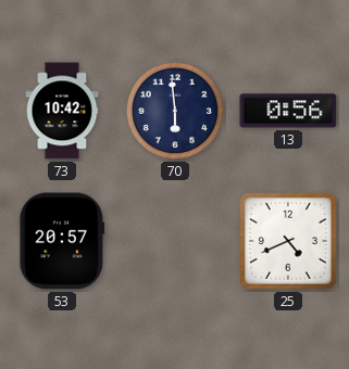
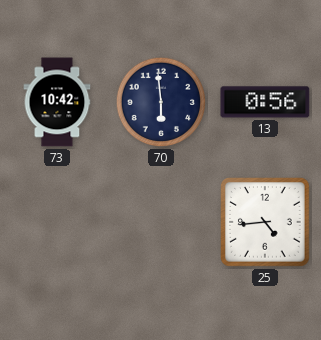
53: 20:57 -> none
25: 4:41 -> 4:44
